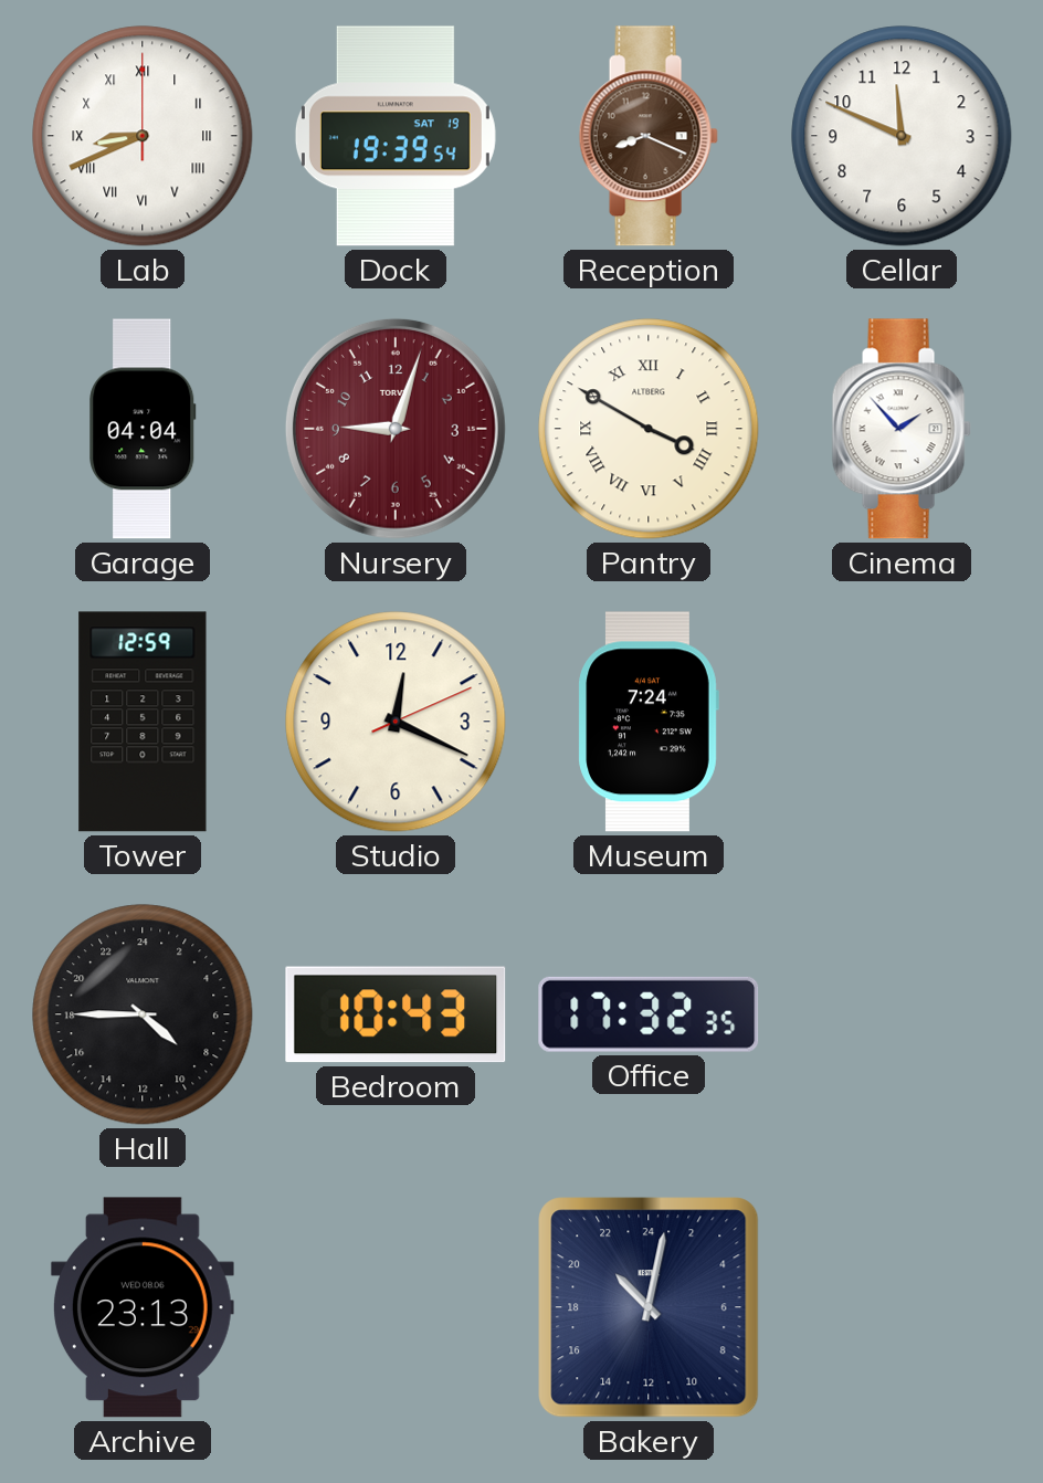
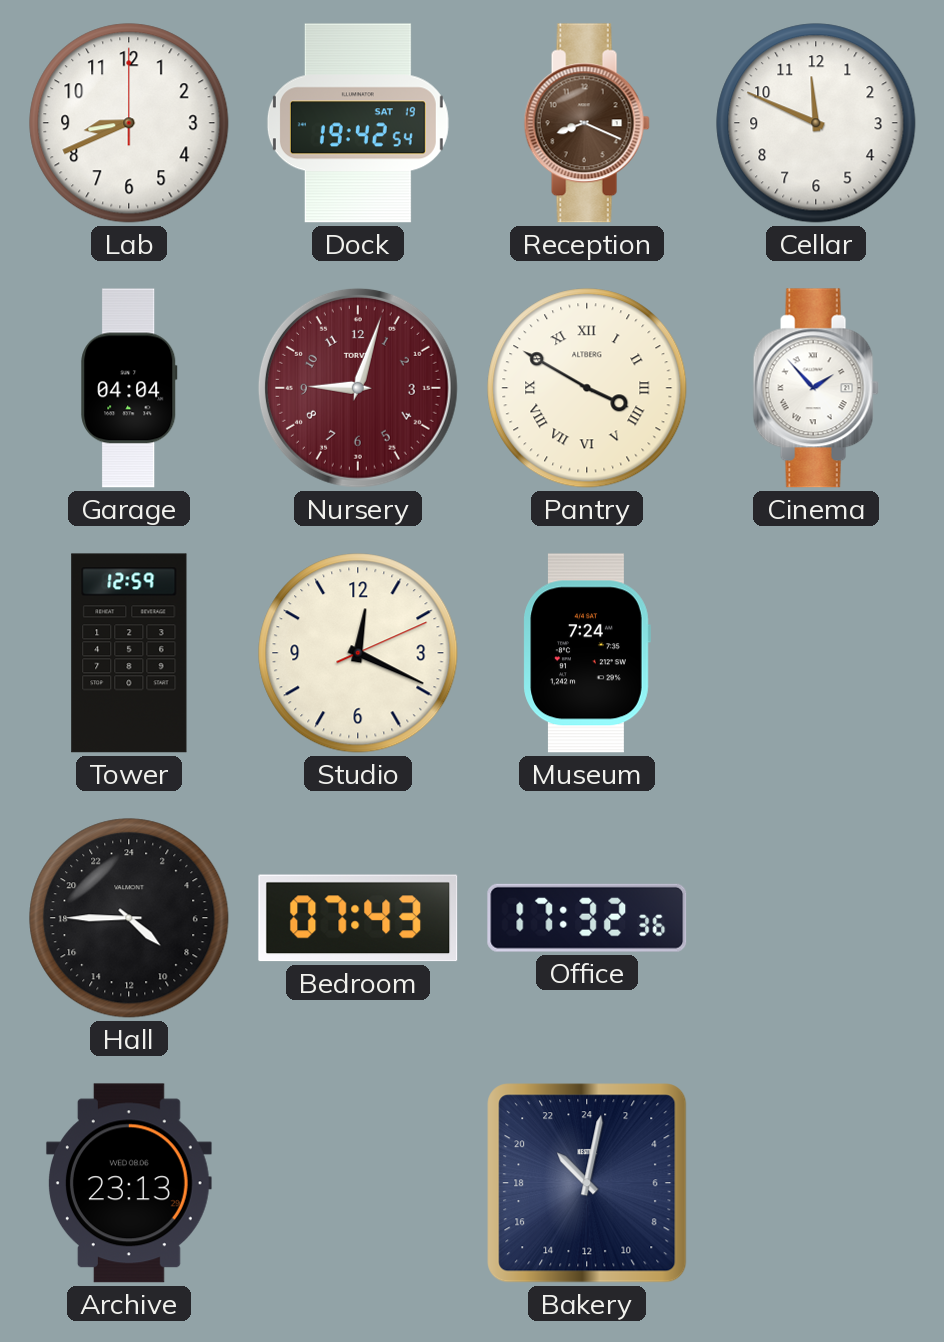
Lab numerals: Roman -> Arabic
Dock: 19:39 -> 19:42
Bedroom: 10:43 -> 07:43
Office: 17:32:35 -> 17:32:36
